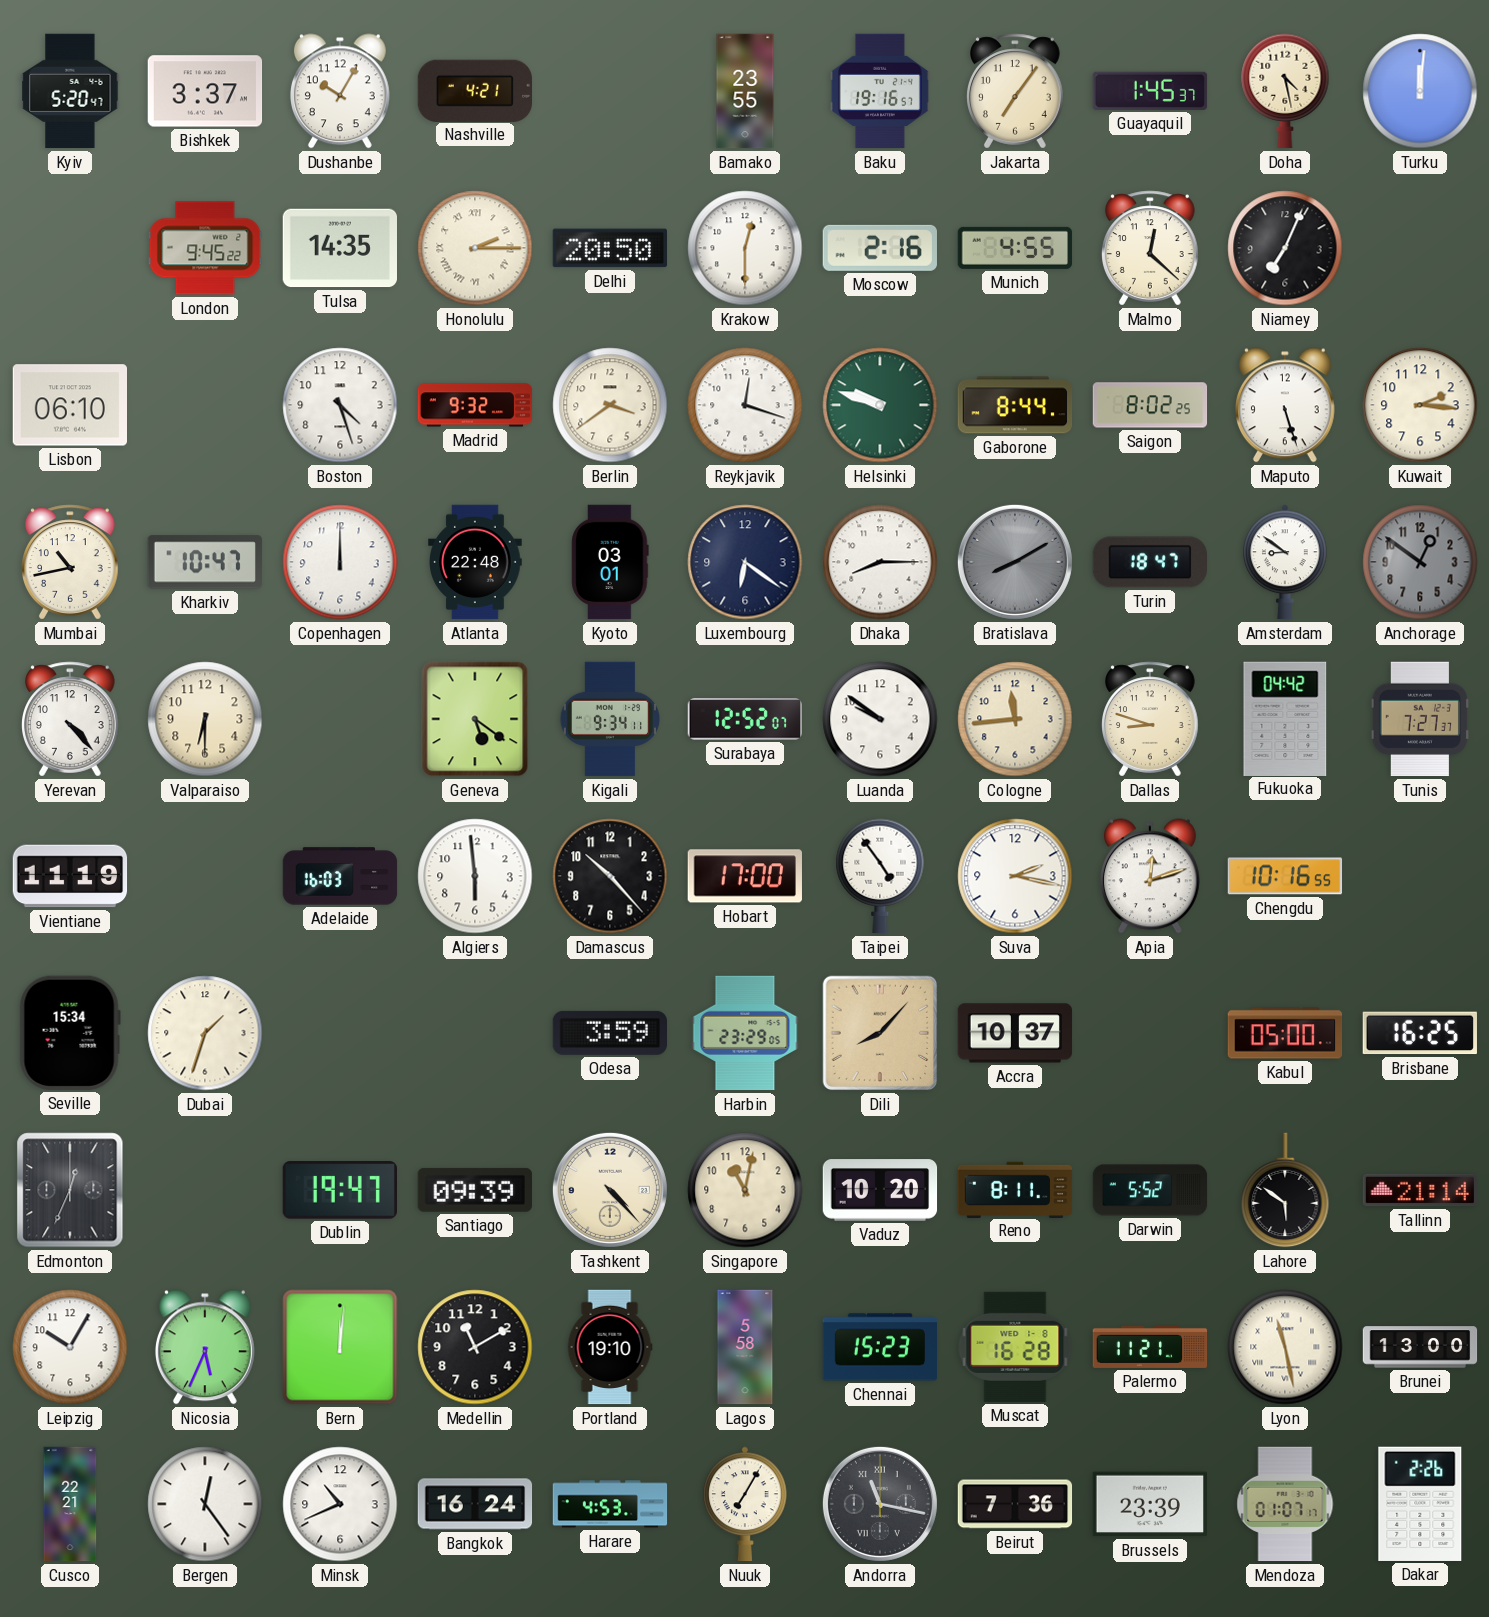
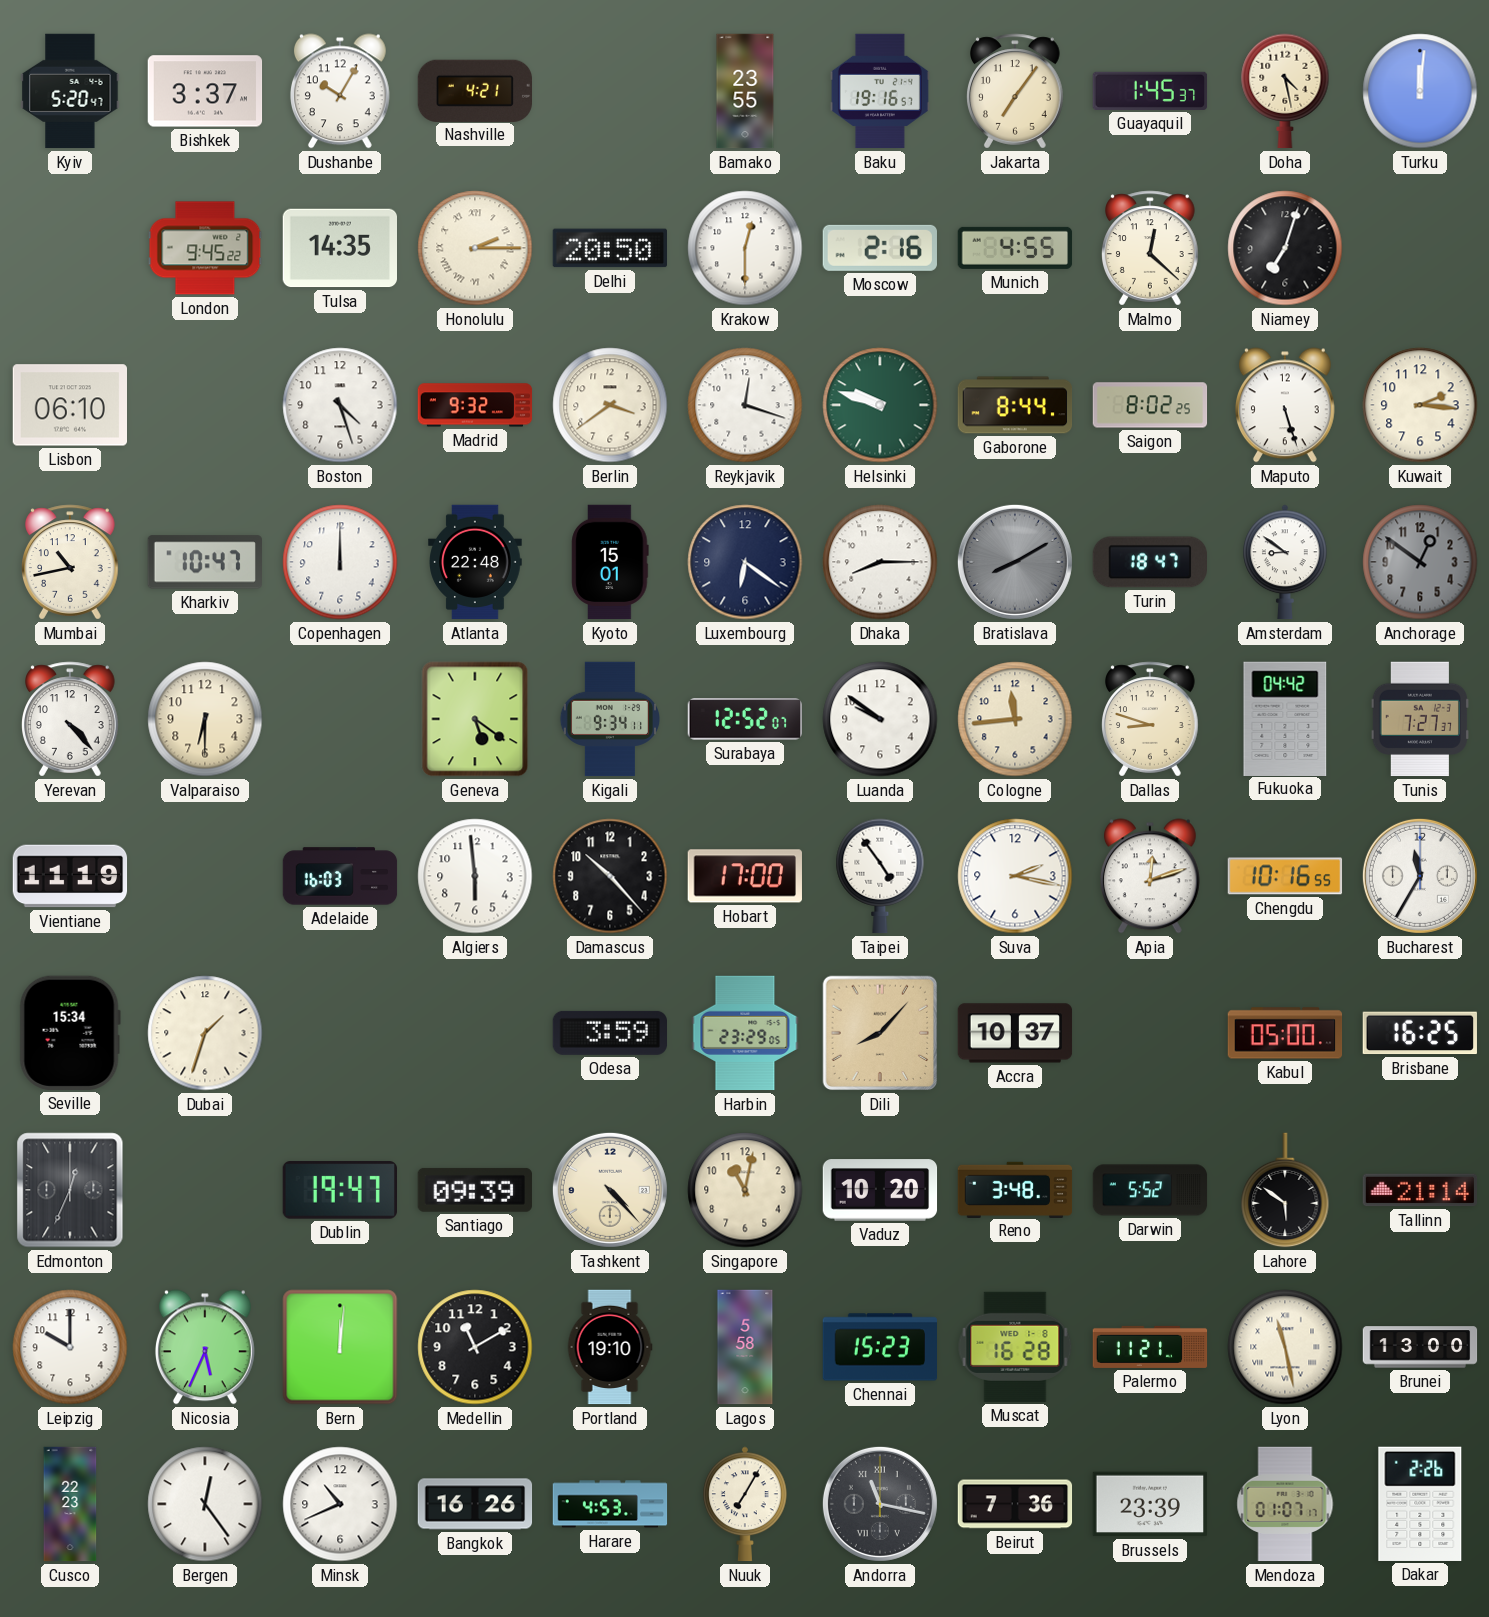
Niamey: 7:04 -> 7:03
Kyoto: 03:01 -> 15:01
Bucharest: none -> 11:35
Reno: 8:11 -> 3:48
Leipzig: 10:05 -> 10:00
Cusco: 22:21 -> 22:23
Bangkok: 16:24 -> 16:26
